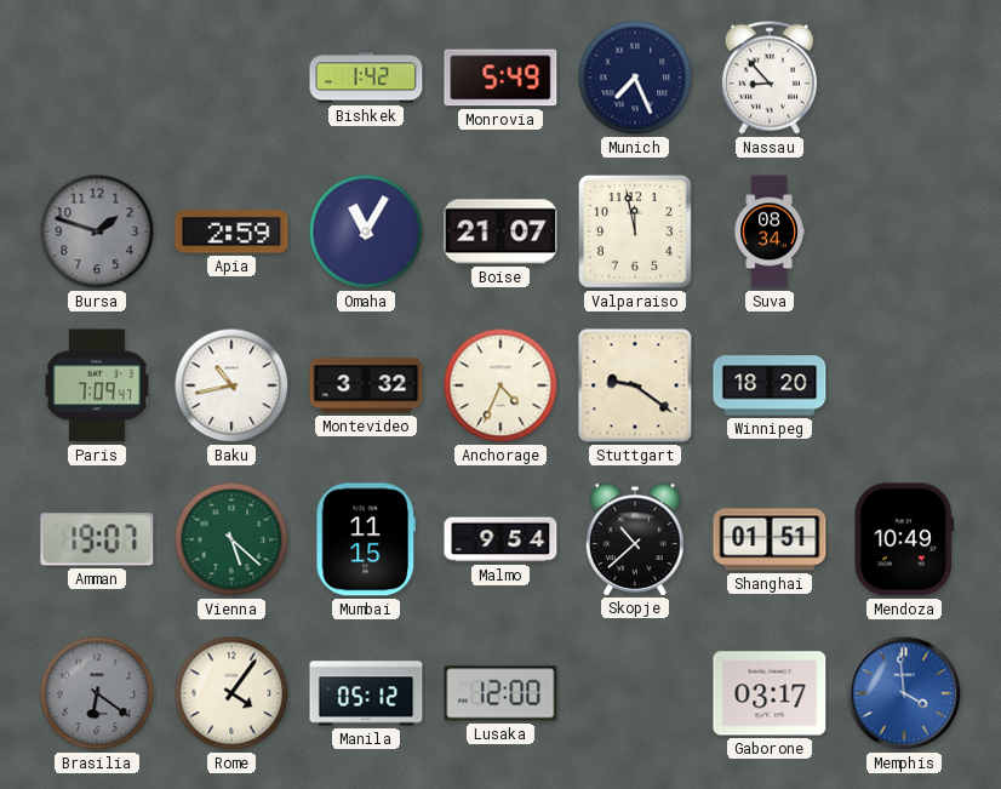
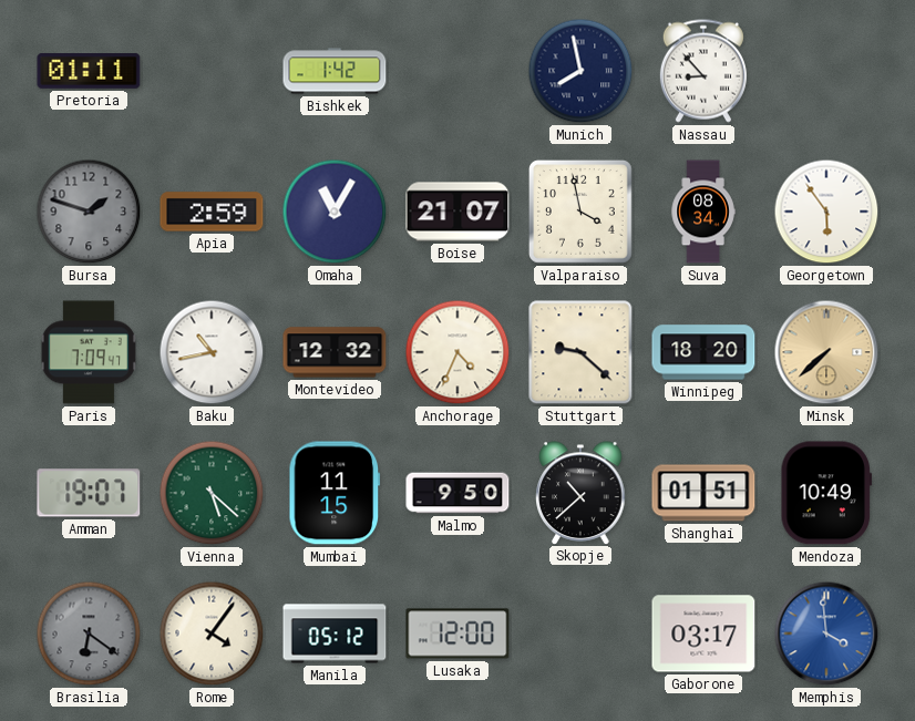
Pretoria: none -> 01:11
Monrovia: 5:49 -> none
Munich: 7:26 -> 7:58
Valparaiso: 11:58 -> 3:58
Georgetown: none -> 5:54
Montevideo: 3:32 -> 12:32
Stuttgart: 9:21 -> 9:22
Minsk: none -> 7:38
Malmo: 9:54 -> 9:50
